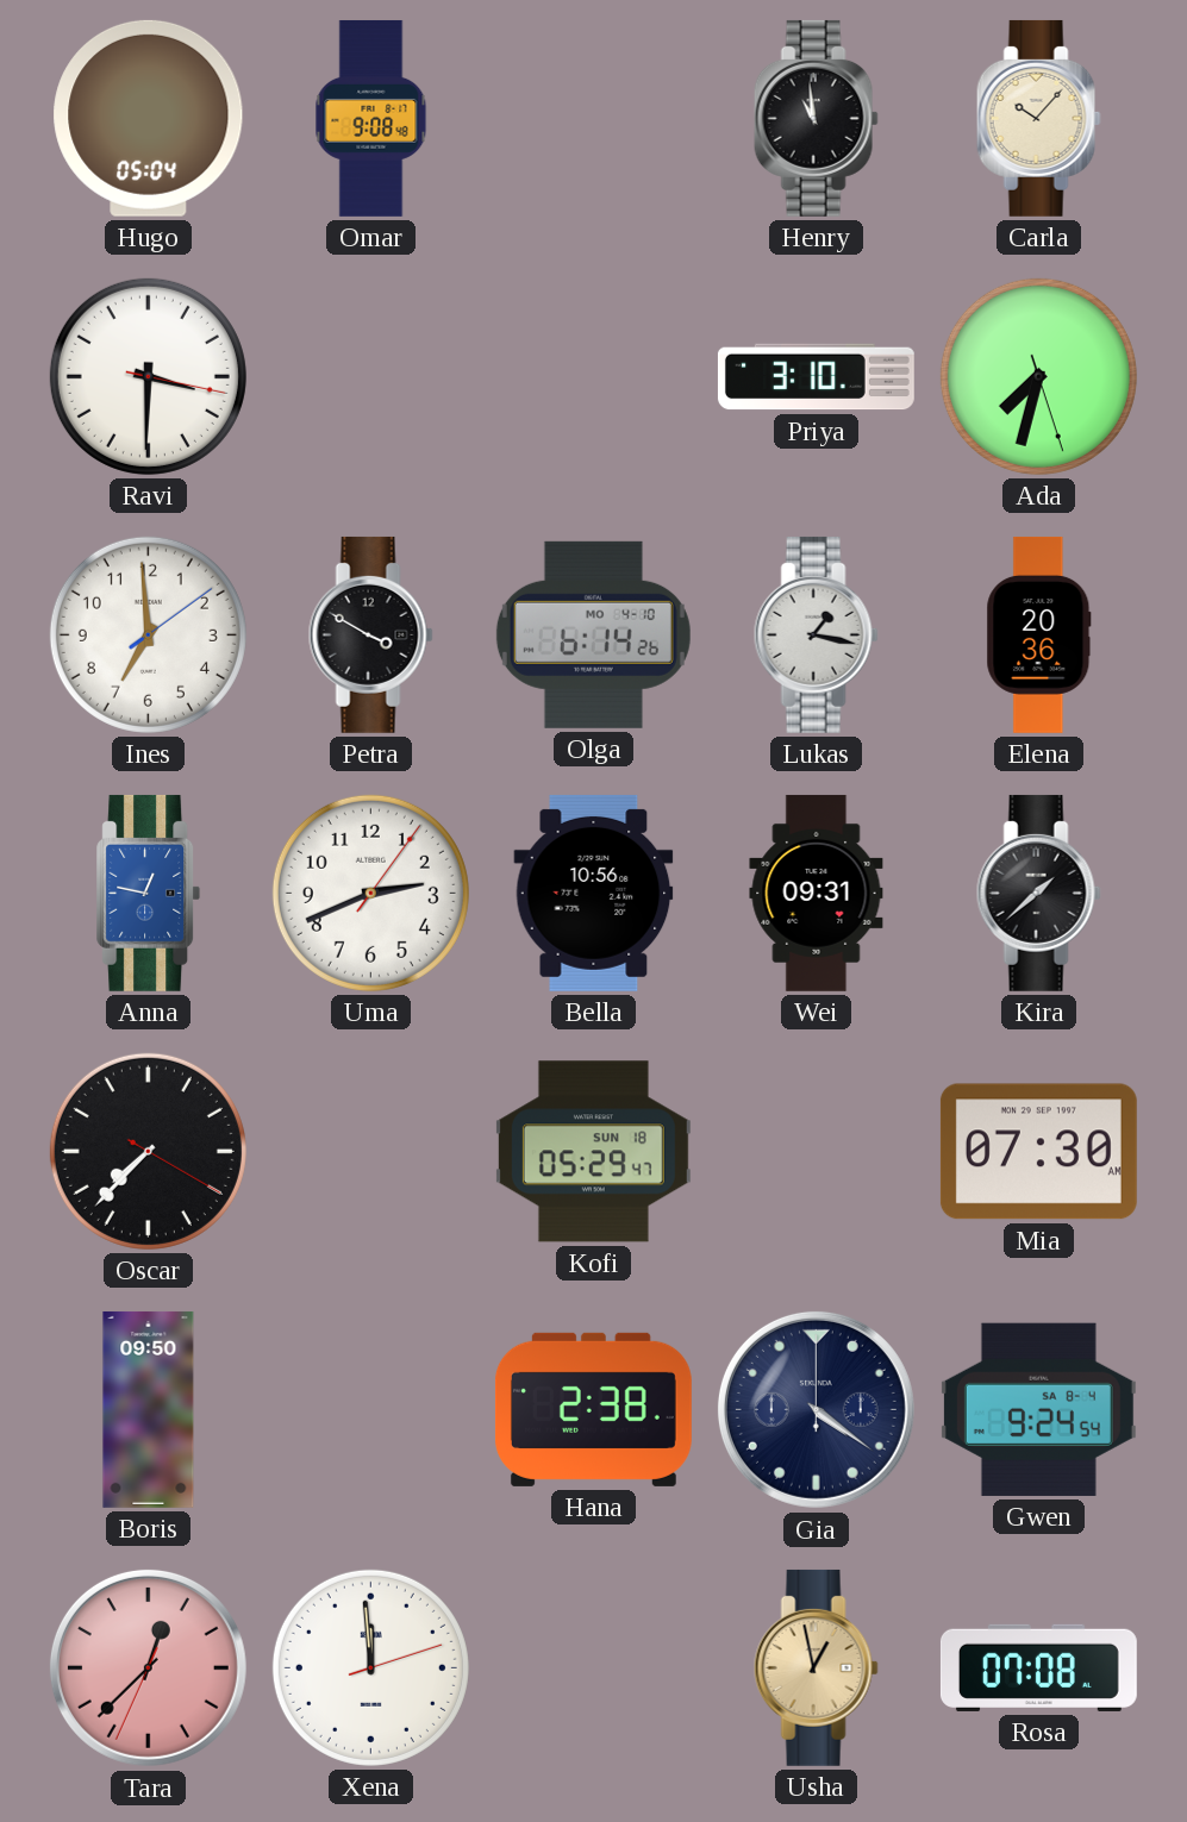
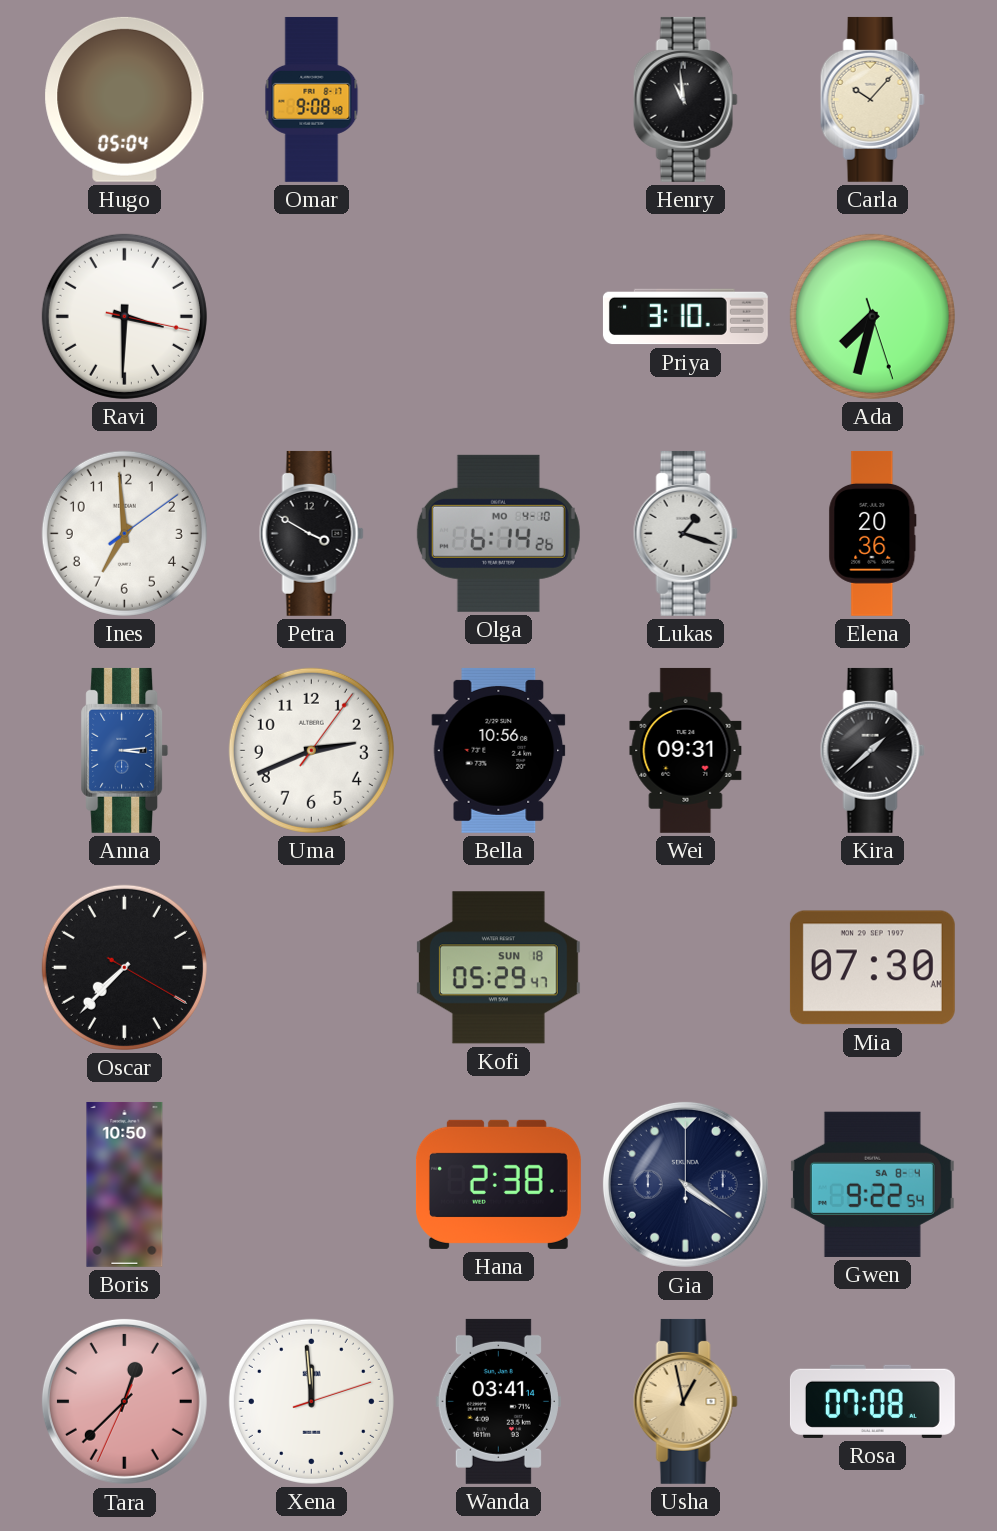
Lukas: 1:17 -> 1:18
Anna: 12:47 -> 3:14
Boris: 09:50 -> 10:50
Gwen: 9:24 -> 9:22
Wanda: none -> 03:41
